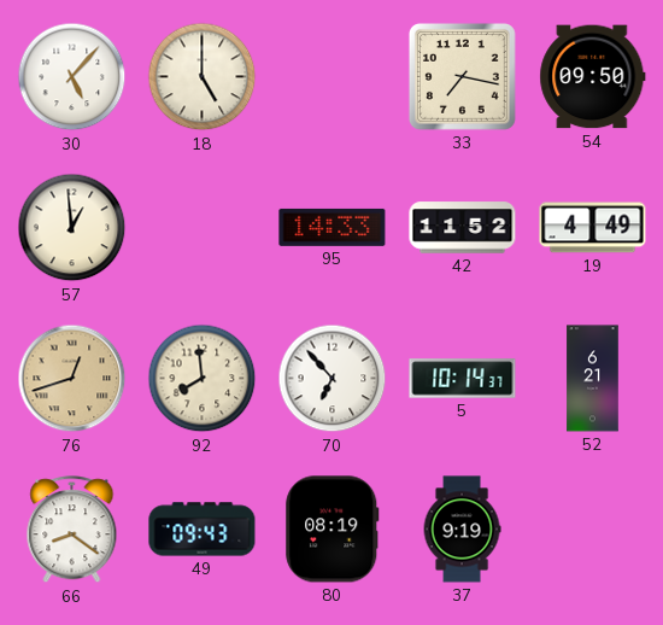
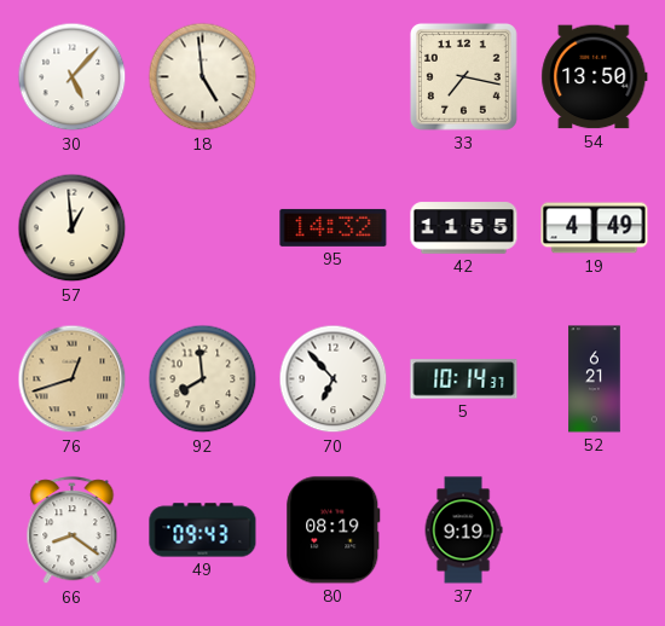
18: 5:00 -> 4:59
54: 09:50 -> 13:50
95: 14:33 -> 14:32
42: 11:52 -> 11:55
